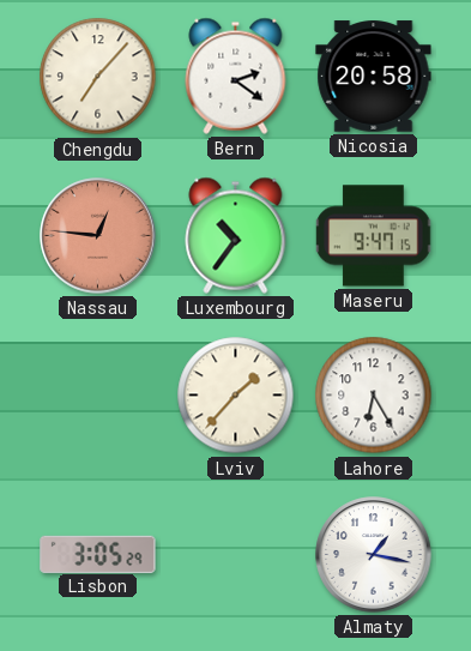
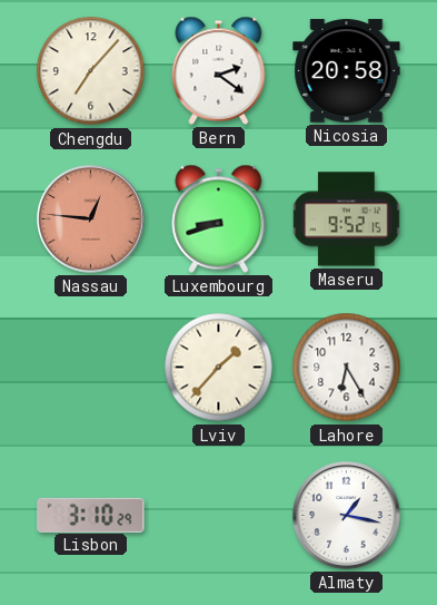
Luxembourg: 10:36 -> 8:42
Maseru: 9:47 -> 9:52
Lisbon: 3:05 -> 3:10
